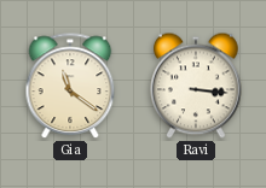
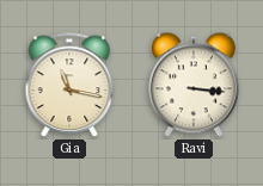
Gia: 11:21 -> 11:17
